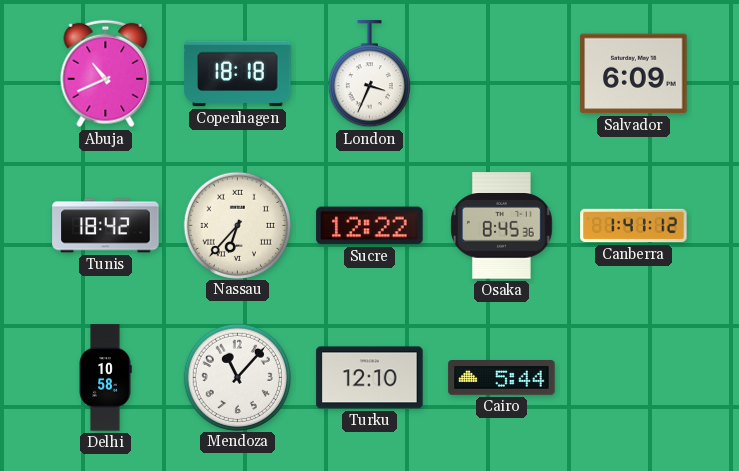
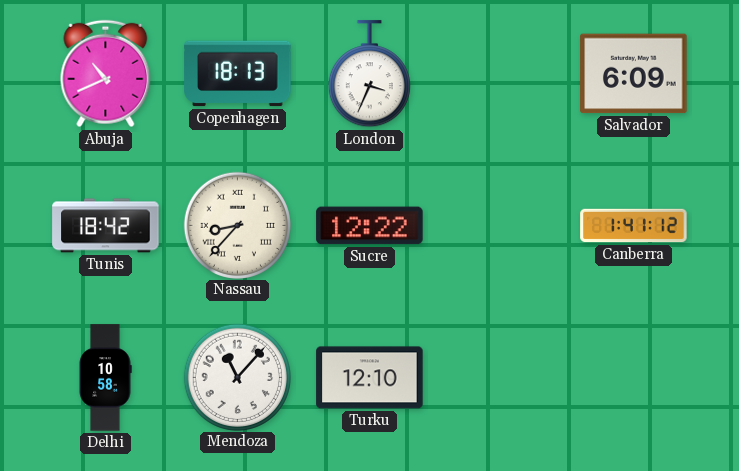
Copenhagen: 18:18 -> 18:13
Nassau: 6:37 -> 8:37
Osaka: 8:45 -> none
Cairo: 5:44 -> none
